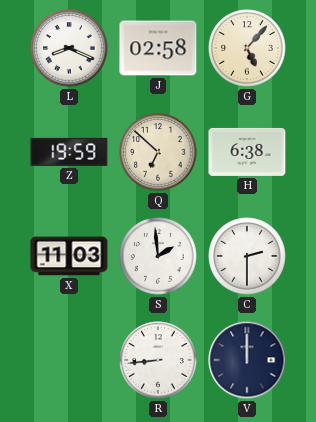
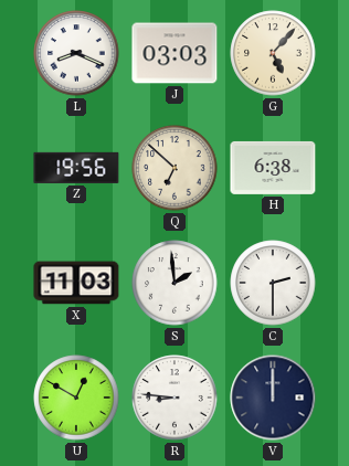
J: 02:58 -> 03:03
Z: 19:59 -> 19:56
U: none -> 12:50
R: 8:44 -> 8:46
